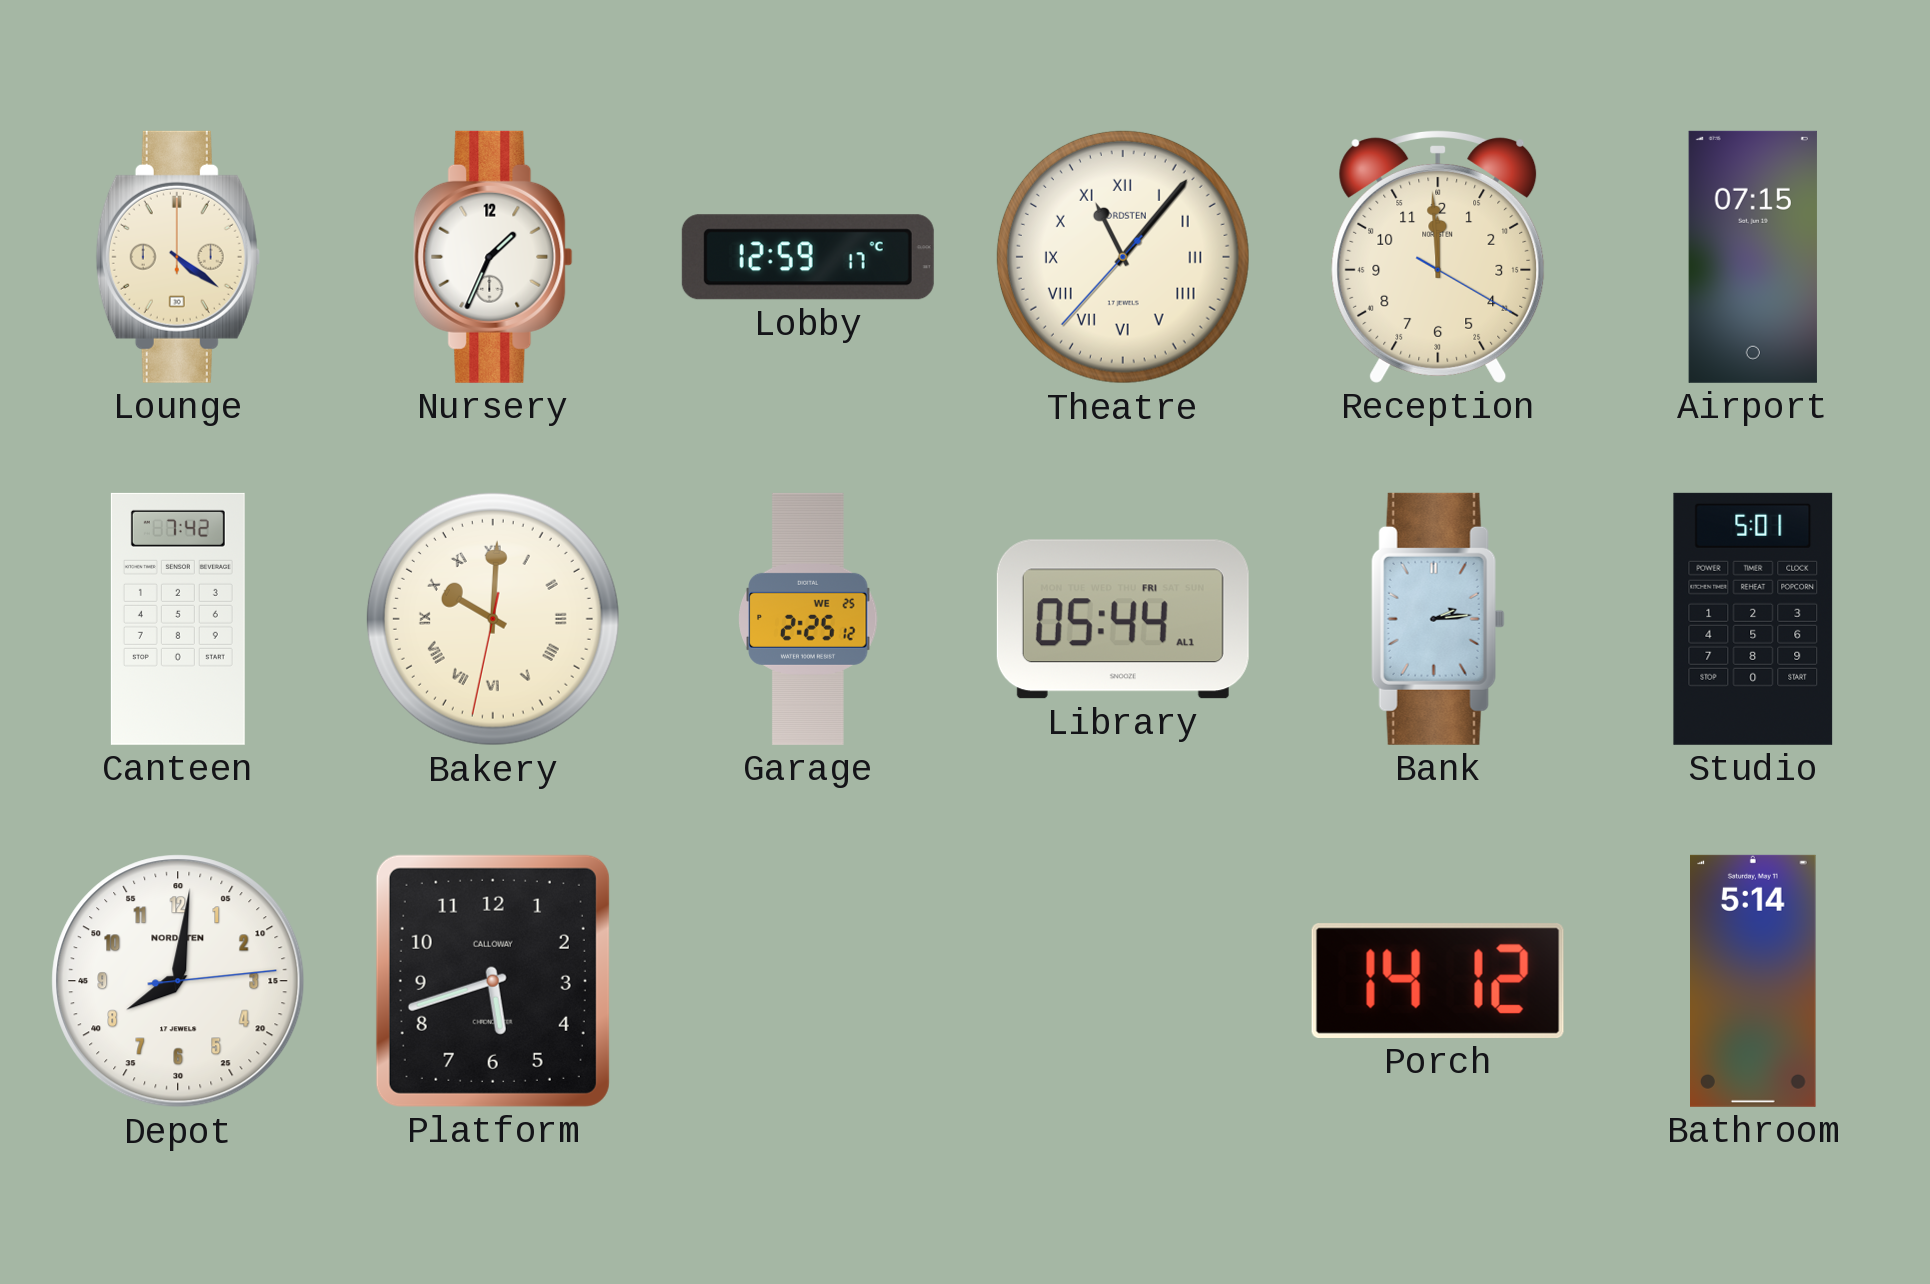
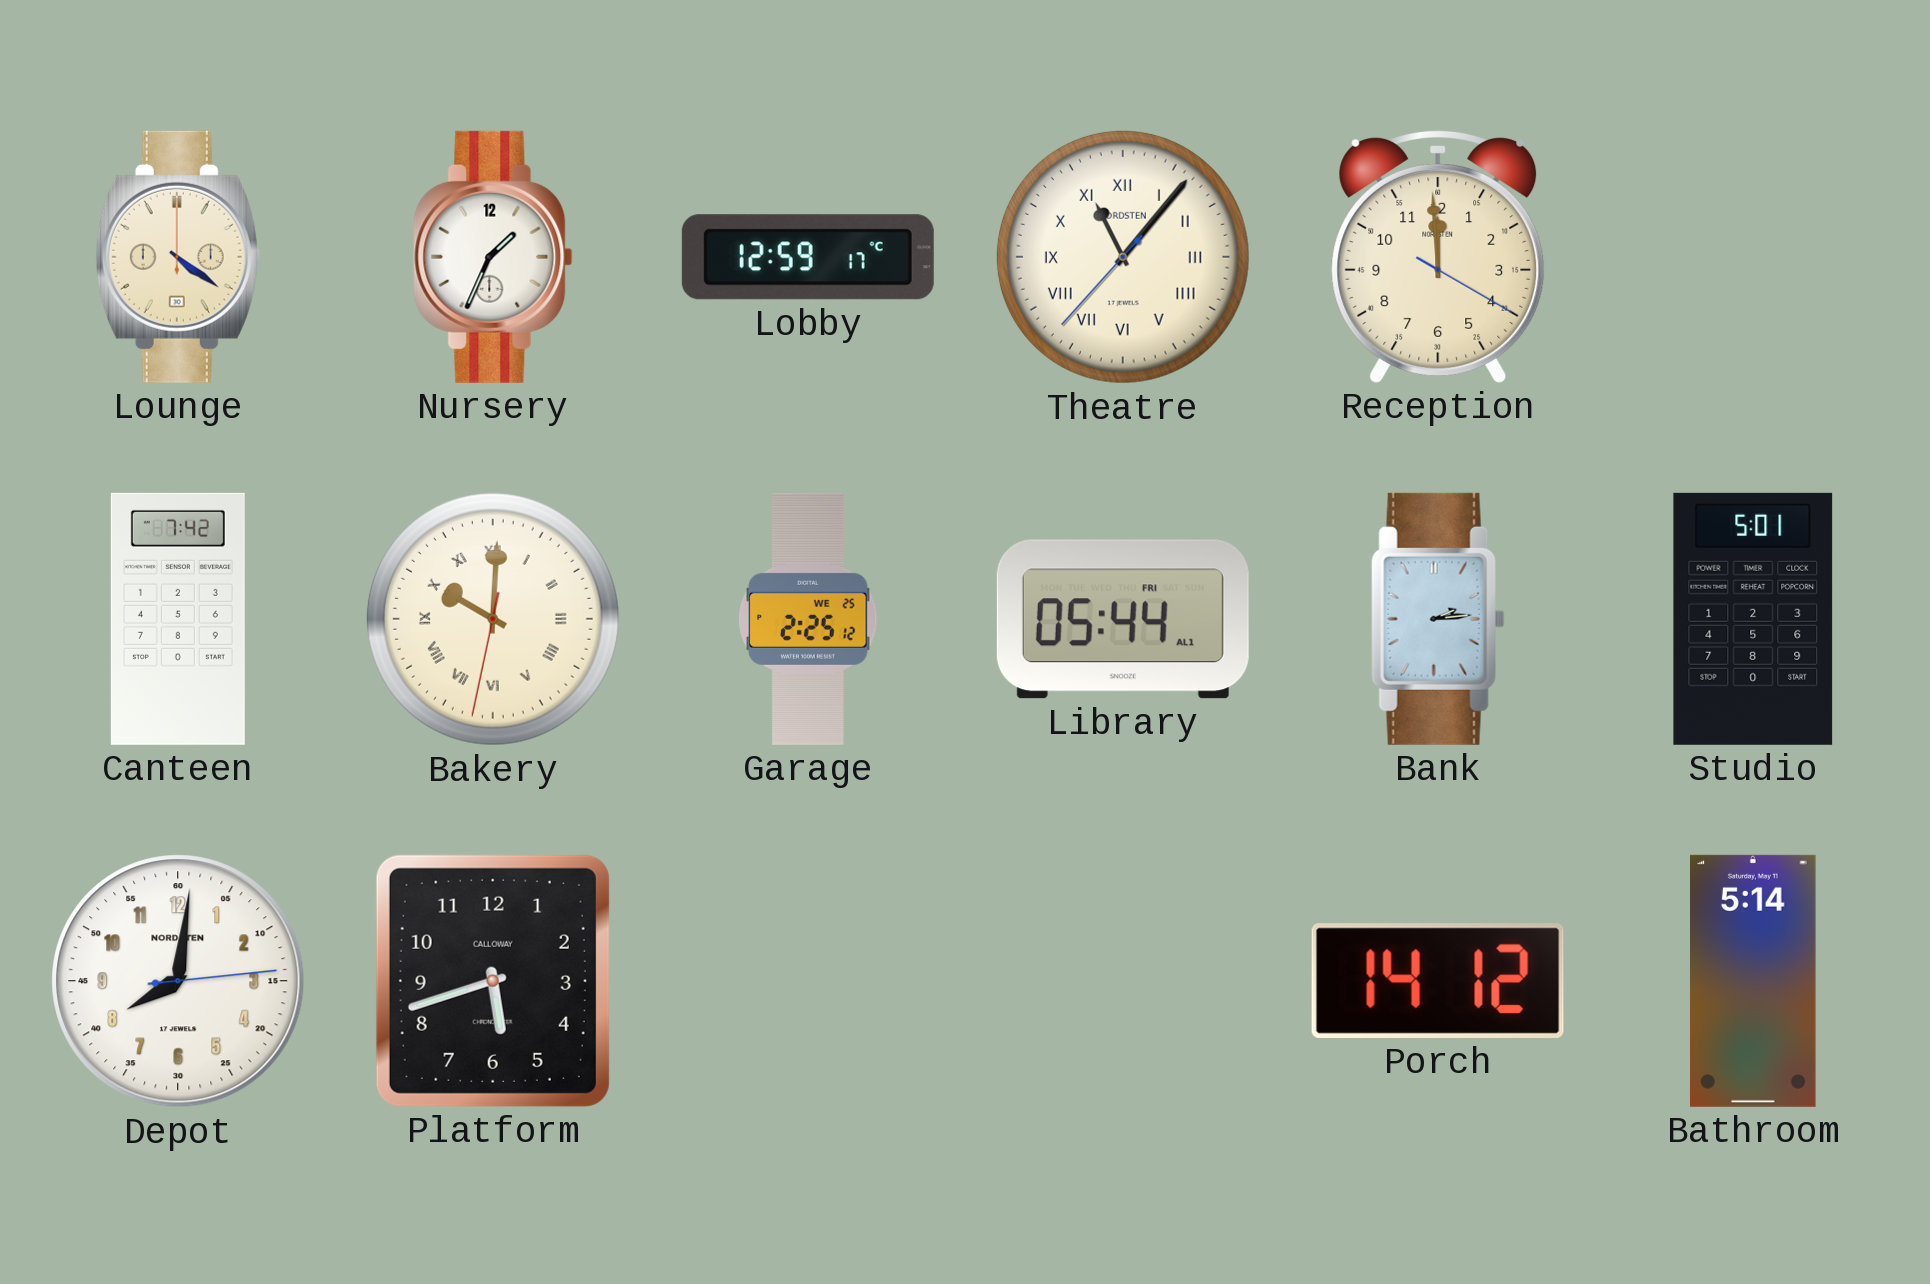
Airport: 07:15 -> none
